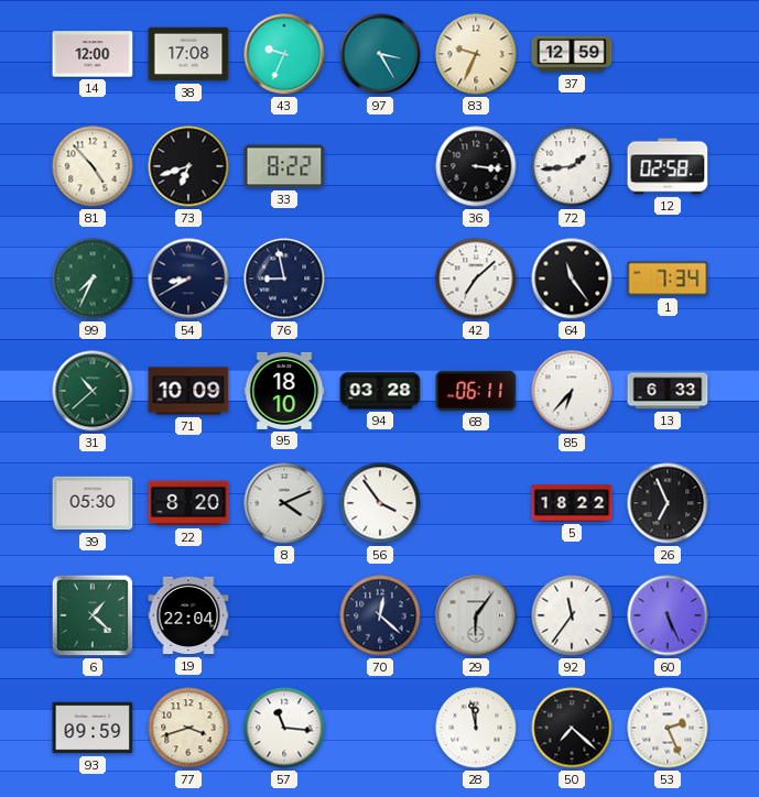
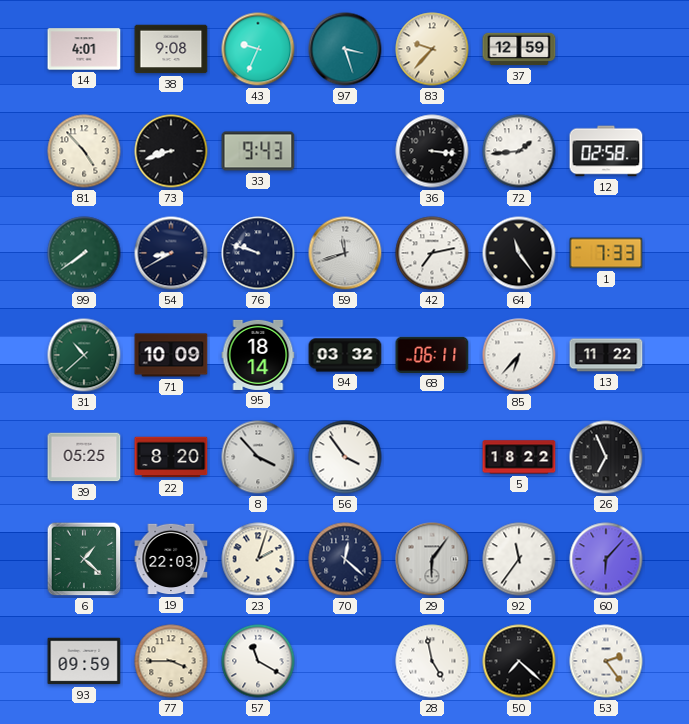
14: 12:00 -> 4:01
38: 17:08 -> 9:08
97: 3:25 -> 3:27
83: 9:34 -> 9:37
73: 6:42 -> 8:42
33: 8:22 -> 9:43
99: 7:34 -> 7:39
76: 8:58 -> 9:48
59: none -> 11:42
42: 7:08 -> 7:13
1: 7:34 -> 7:33
95: 18:10 -> 18:14
94: 03:28 -> 03:32
13: 6:33 -> 11:22
39: 05:30 -> 05:25
8: 4:11 -> 3:53
19: 22:04 -> 22:03
23: none -> 2:03
60: 5:26 -> 6:07
77: 3:42 -> 3:45
57: 11:16 -> 11:20
28: 11:58 -> 4:58
53: 2:26 -> 2:24
